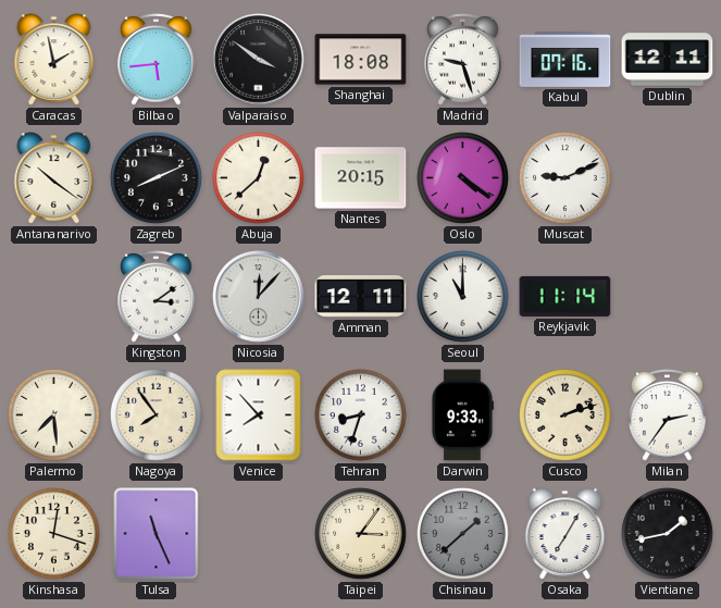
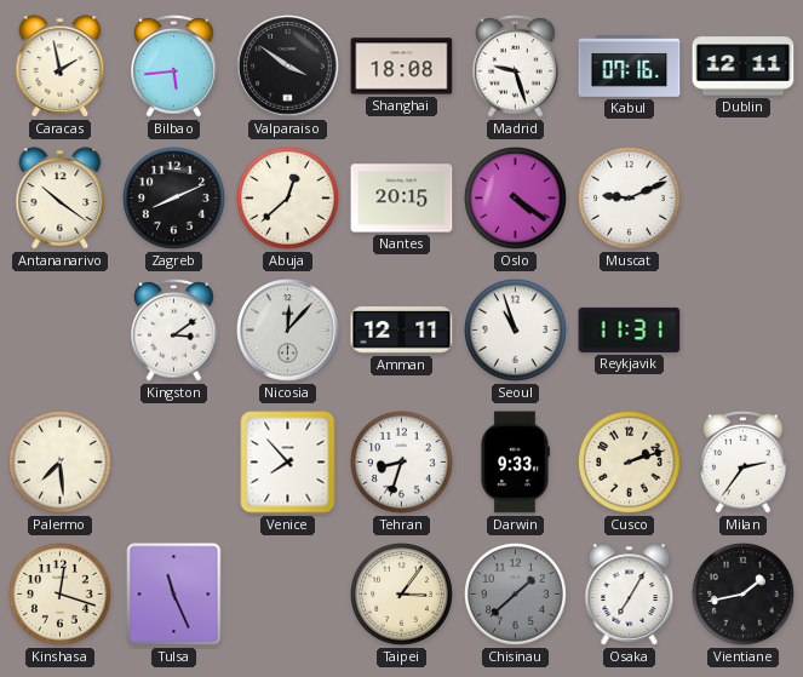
Seoul: 11:00 -> 10:57
Reykjavik: 11:14 -> 11:31
Nagoya: 7:54 -> none
